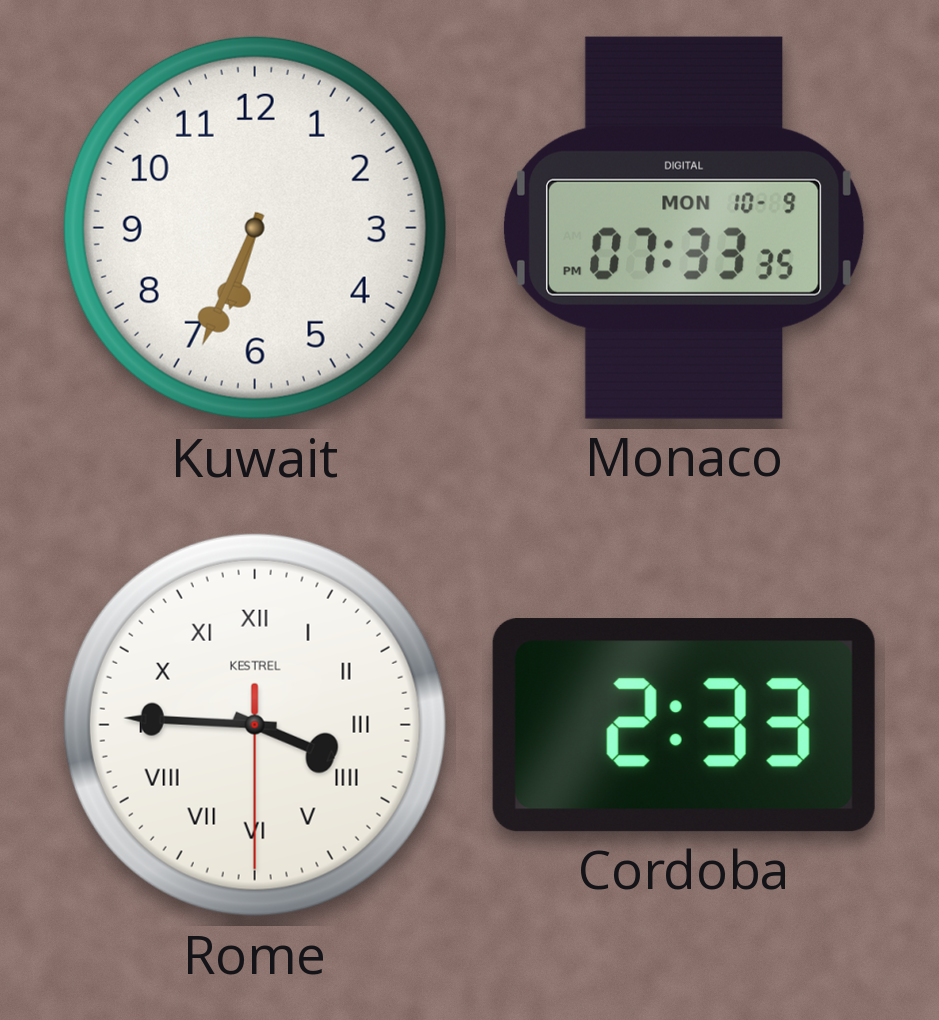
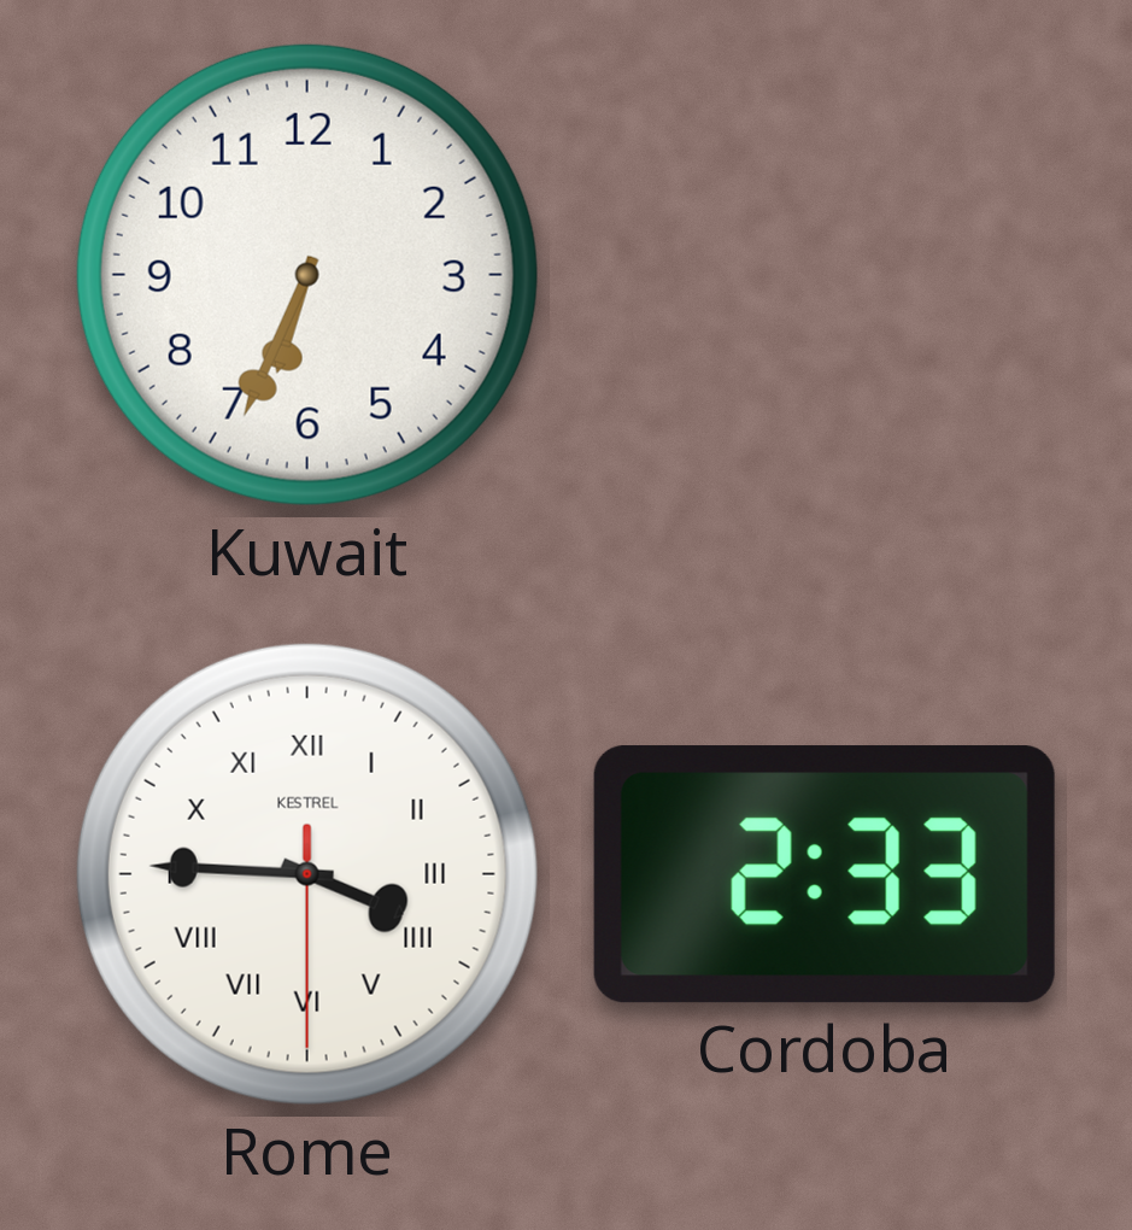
Monaco: 07:33 -> none
